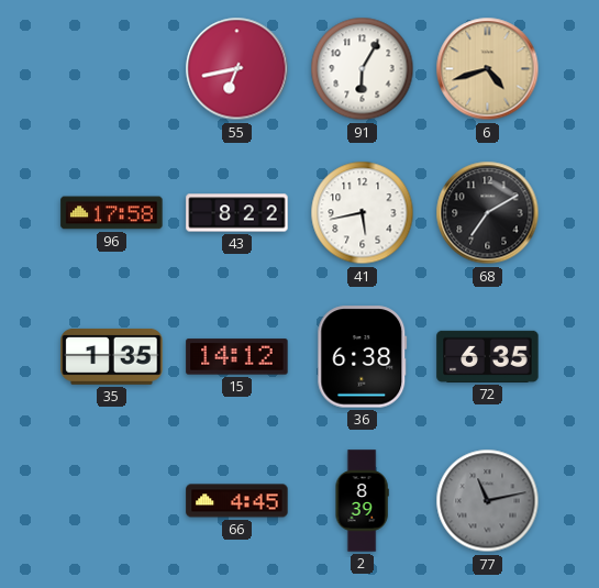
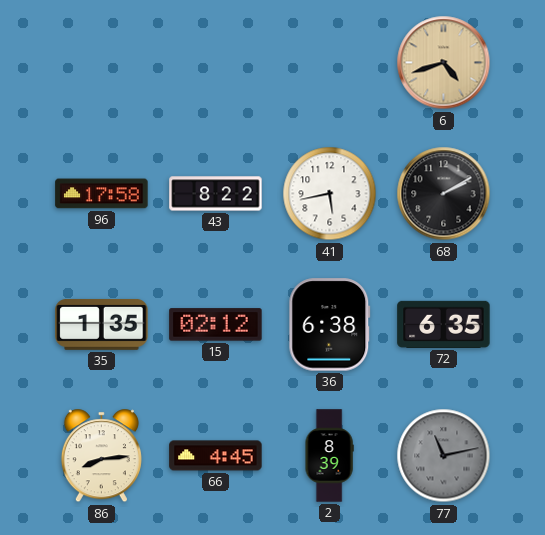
55: 6:43 -> none
91: 6:05 -> none
68: 7:10 -> 2:10
15: 14:12 -> 02:12
86: none -> 8:14
